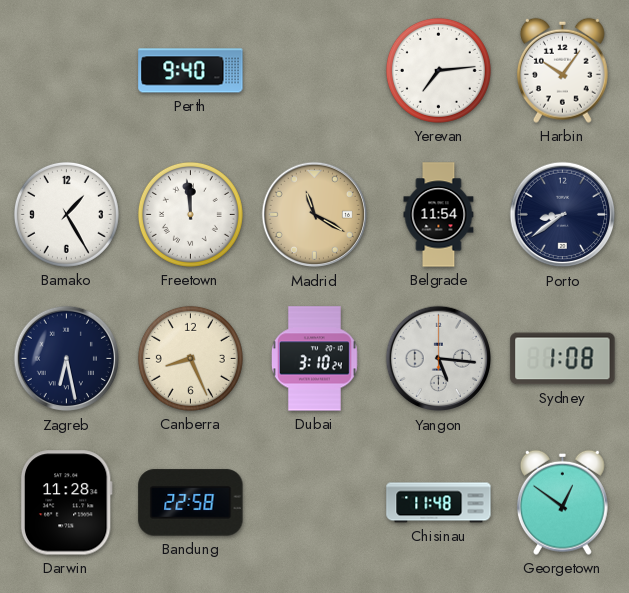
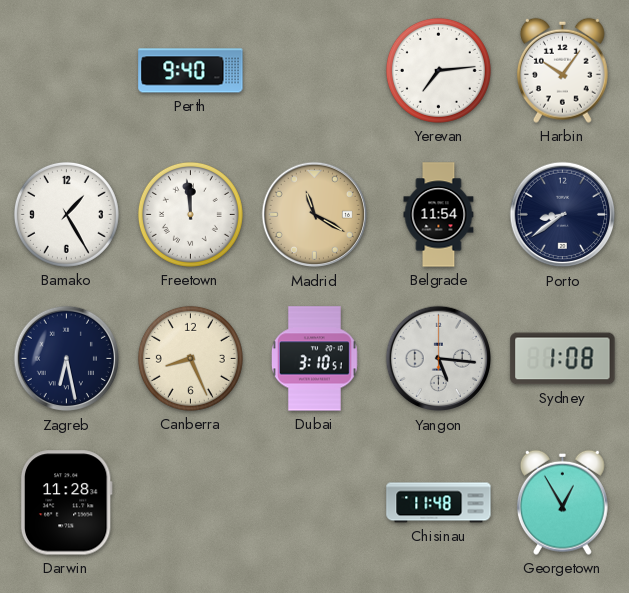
Dubai: 3:10:24 -> 3:10:51
Bandung: 22:58 -> none
Georgetown: 12:51 -> 12:55
